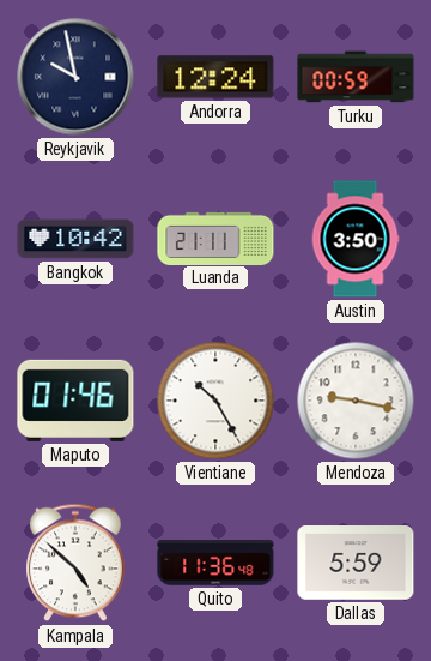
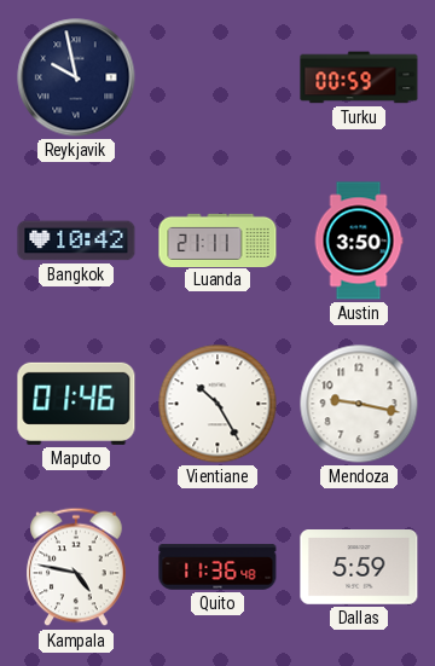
Andorra: 12:24 -> none
Kampala: 4:52 -> 4:47
